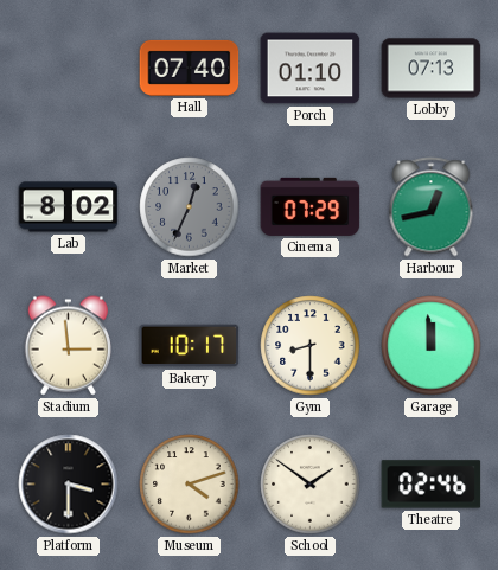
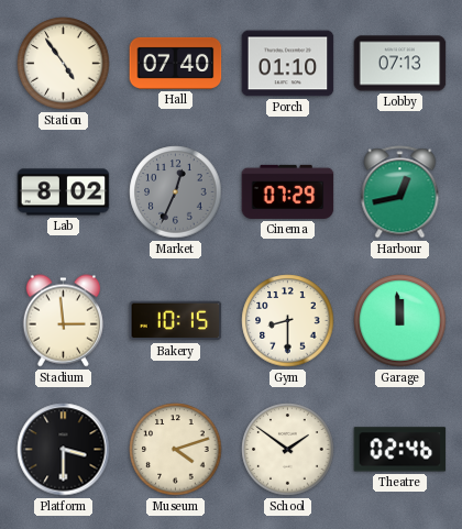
Station: none -> 4:54
Bakery: 10:17 -> 10:15
